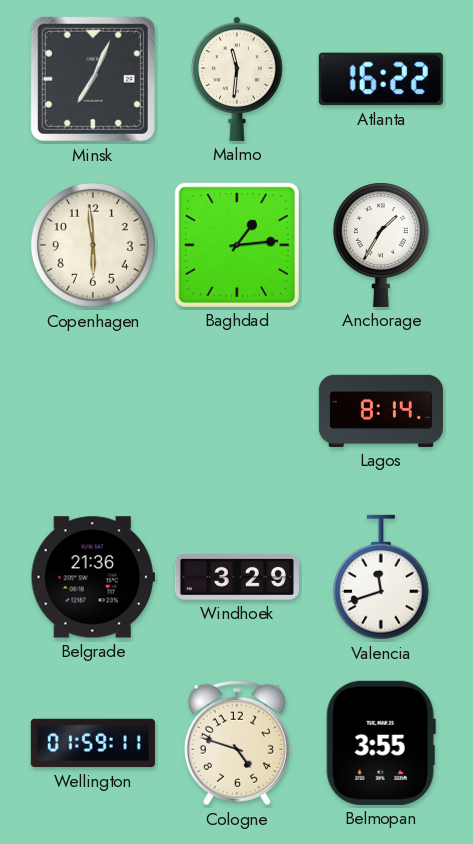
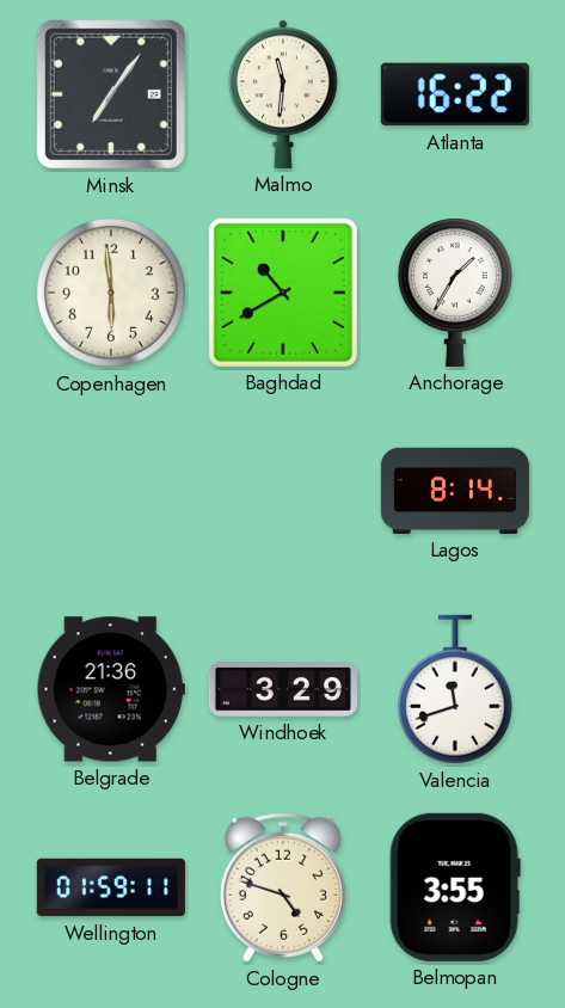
Minsk: 7:04 -> 7:06
Baghdad: 1:14 -> 10:40
